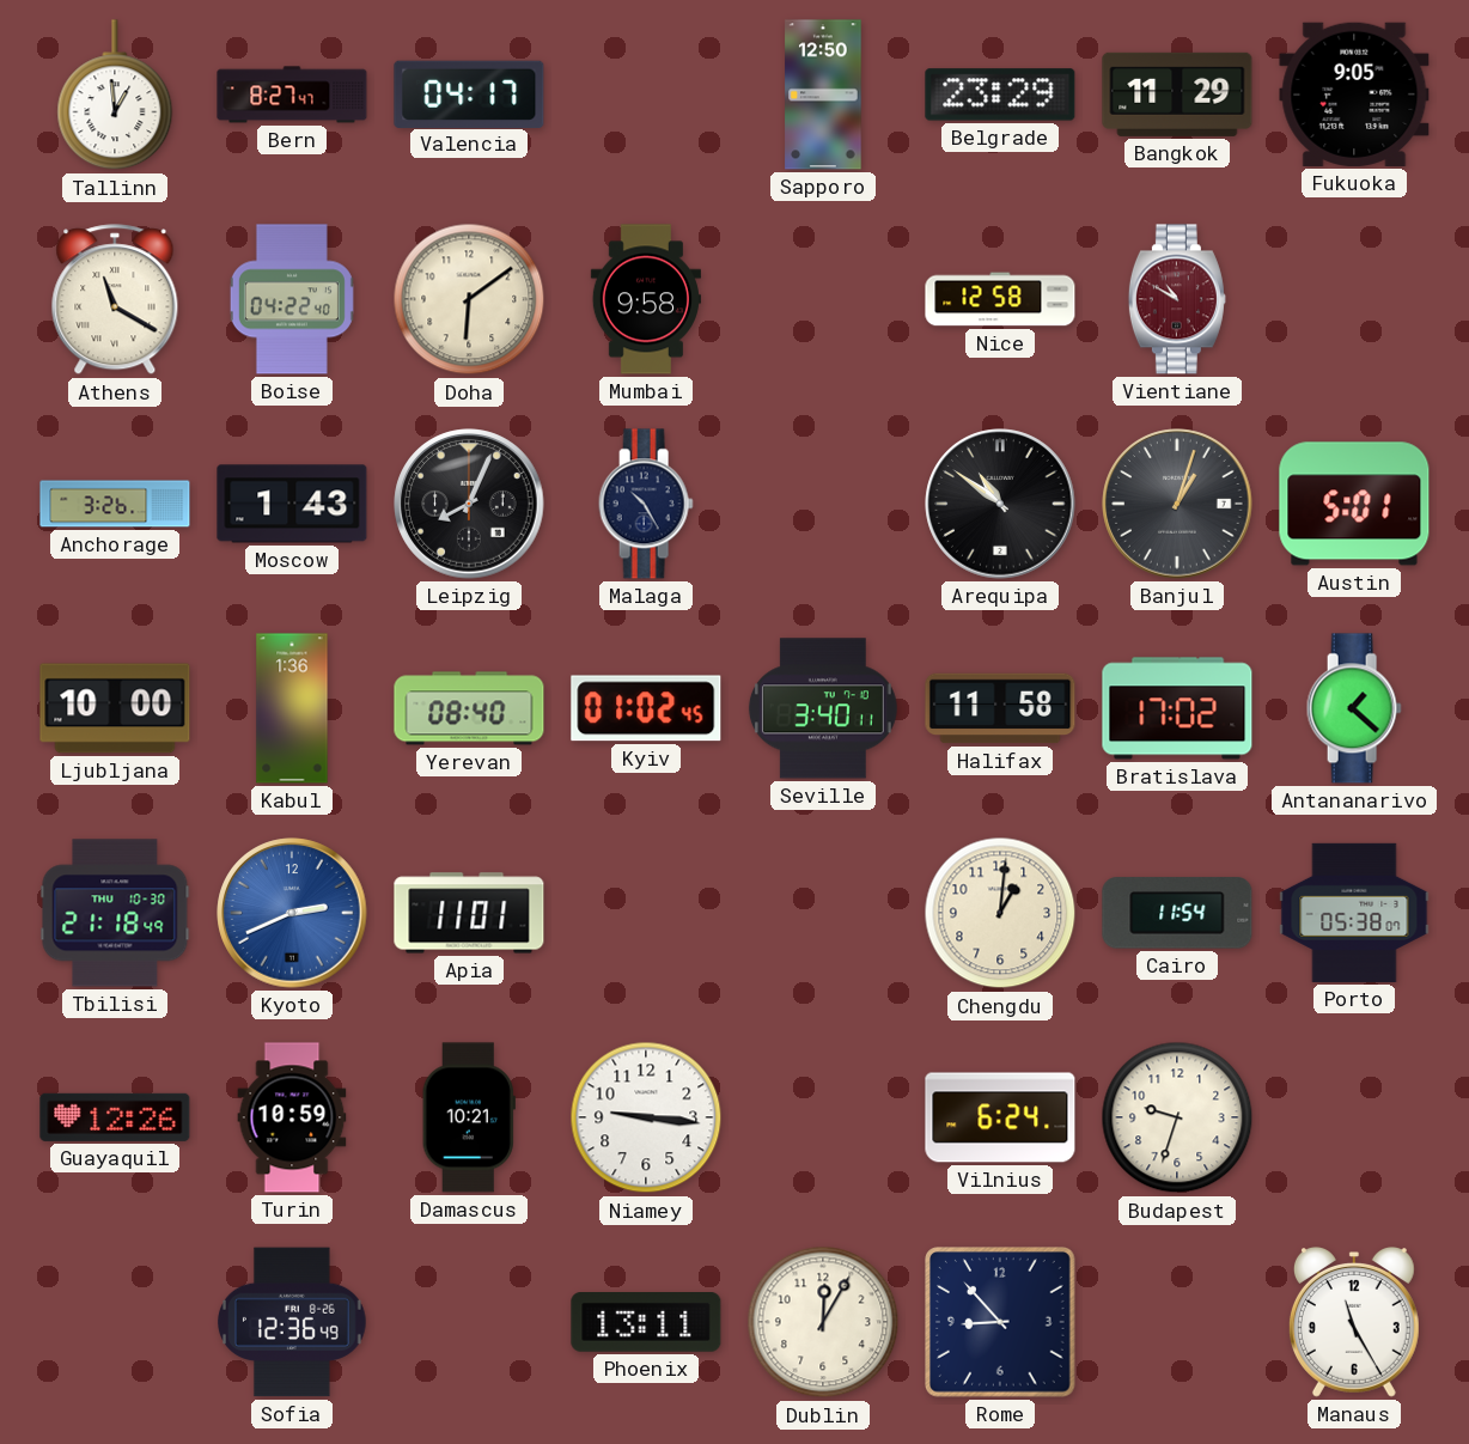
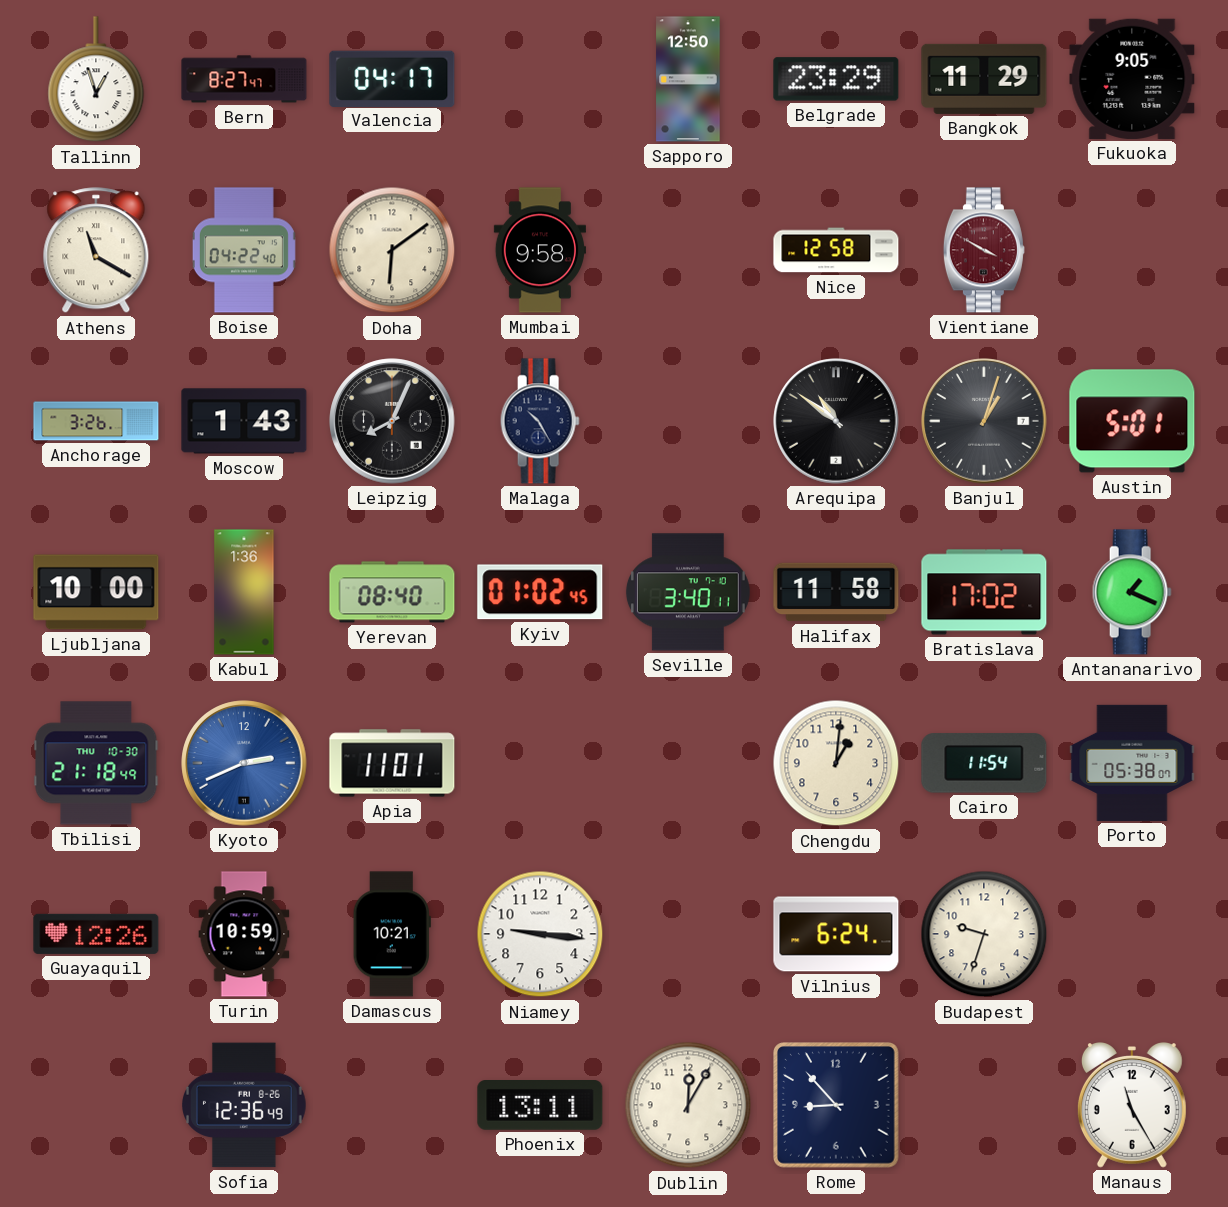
Tallinn: 12:59 -> 12:57
Vientiane: 10:50 -> 3:50
Antananarivo: 1:22 -> 1:19
